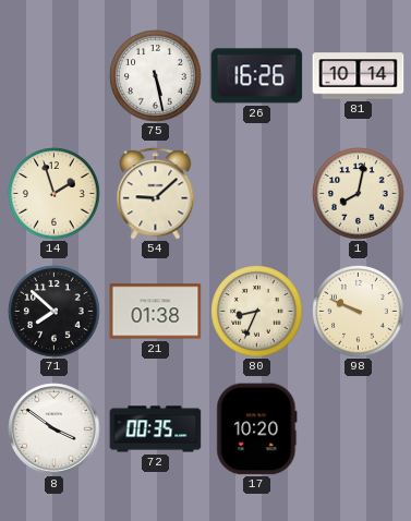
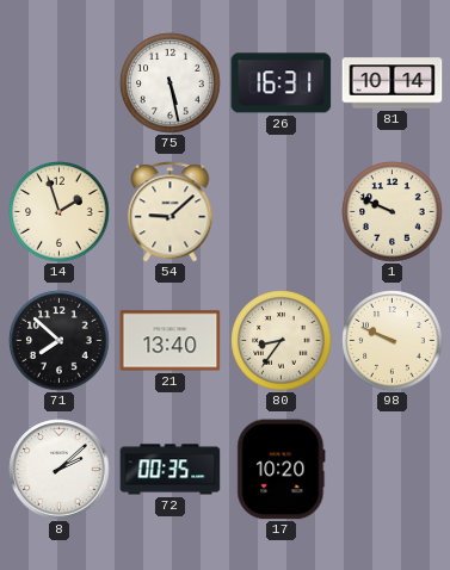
26: 16:26 -> 16:31
1: 8:02 -> 9:49
21: 01:38 -> 13:40
80: 8:34 -> 8:36
8: 3:51 -> 2:08
